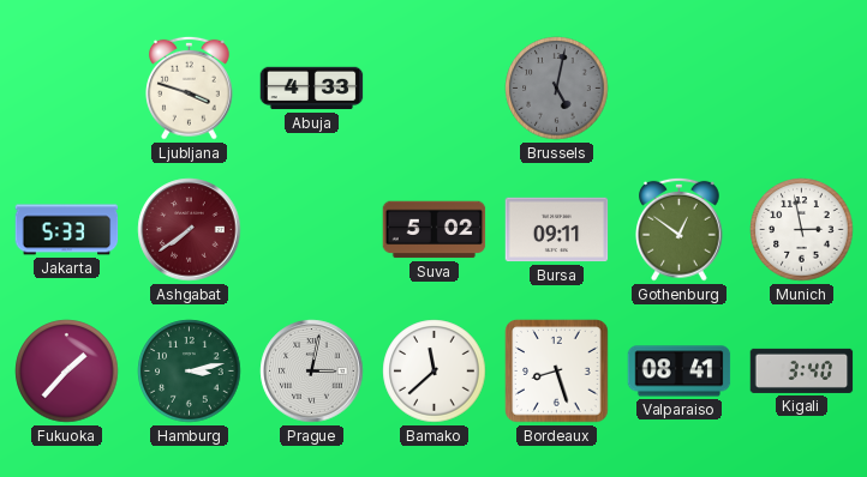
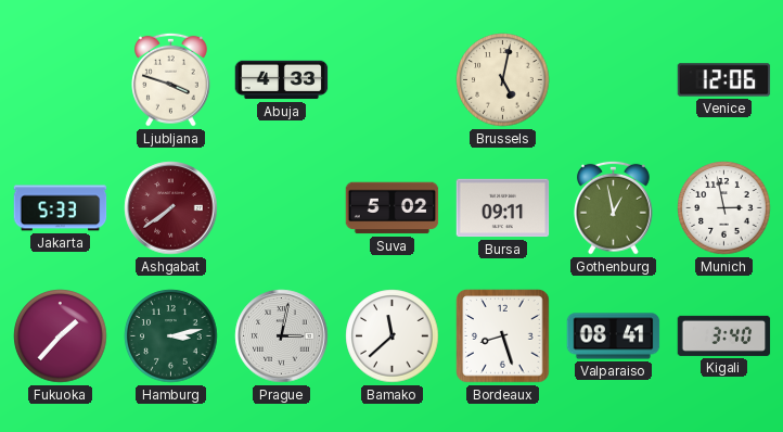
Brussels dial: grey -> cream
Venice: none -> 12:06
Gothenburg: 12:51 -> 12:58
